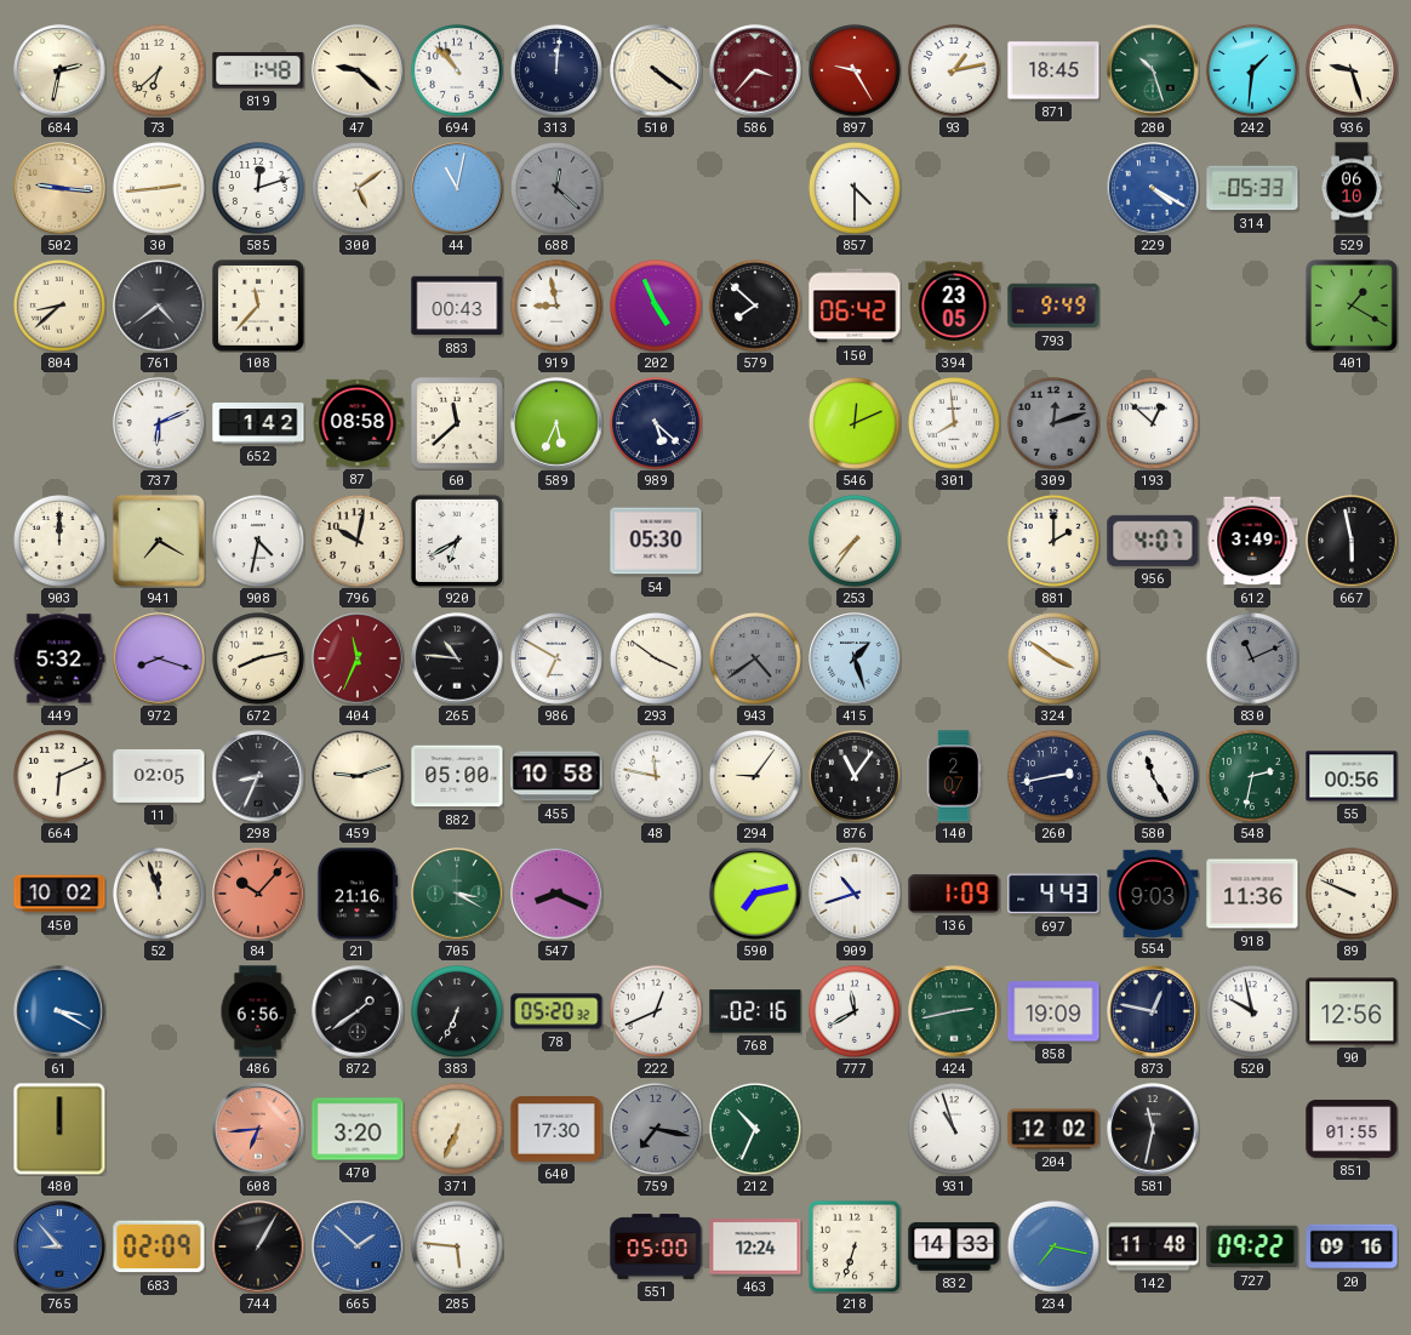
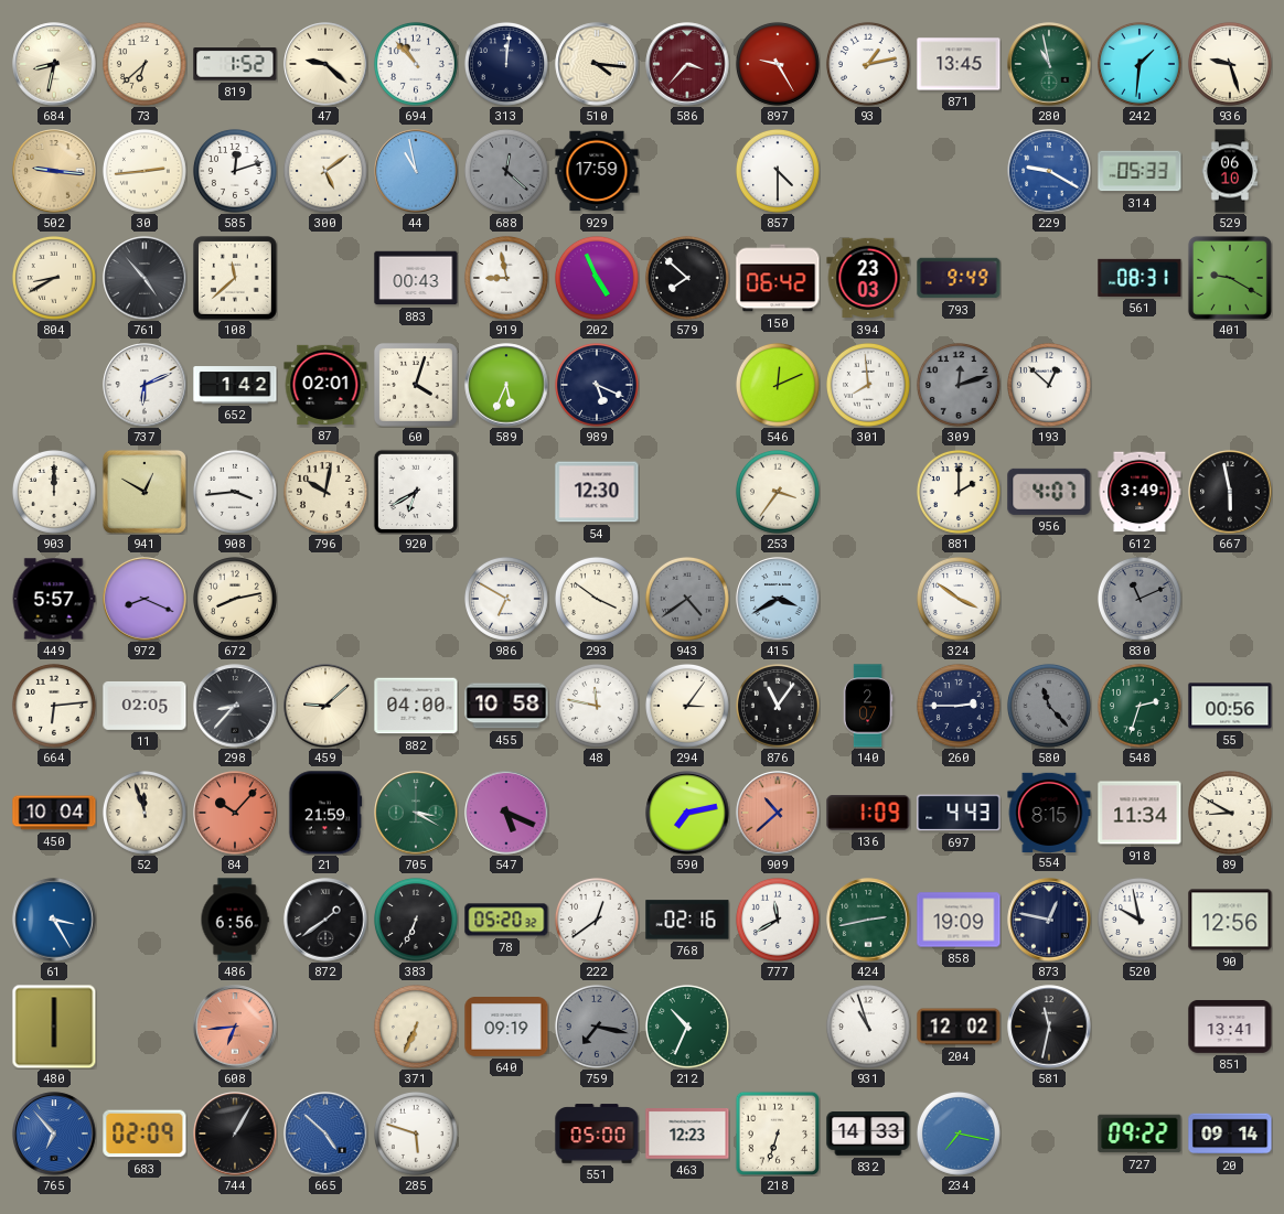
684: 2:32 -> 8:32
819: 1:48 -> 1:52
510: 4:21 -> 4:16
871: 18:45 -> 13:45
280: 10:27 -> 10:58
44: 11:02 -> 10:58
929: none -> 17:59
229: 4:20 -> 9:20
804: 8:38 -> 8:40
761: 4:39 -> 4:53
108: 11:37 -> 11:38
394: 23:05 -> 23:03
561: none -> 08:31
401: 1:20 -> 9:20
87: 08:58 -> 02:01
60: 11:38 -> 4:03
989: 5:22 -> 5:19
941: 7:20 -> 12:50
908: 4:32 -> 3:44
54: 05:30 -> 12:30
253: 7:36 -> 3:36
449: 5:32 -> 5:57
972: 8:18 -> 8:19
404: 11:34 -> none
265: 10:46 -> none
415: 1:27 -> 3:40
664: 6:11 -> 6:14
298: 8:34 -> 8:37
459: 9:12 -> 9:08
882: 05:00 -> 04:00
294: 9:06 -> 3:06
260: 2:43 -> 2:45
580: 11:25 -> 11:23
580 dial: white -> grey
548: 2:32 -> 2:33
450: 10:02 -> 10:04
21: 21:16 -> 21:59
547: 8:19 -> 5:19
909: 10:42 -> 10:38
909 dial: white -> salmon
554: 9:03 -> 8:15
918: 11:36 -> 11:34
89: 9:49 -> 8:50
61: 3:20 -> 3:25
222: 12:41 -> 12:39
480: 12:00 -> 6:00
470: 3:20 -> none
640: 17:30 -> 09:19
851: 01:55 -> 13:41
765: 8:53 -> 6:53
665: 1:52 -> 4:52
285: 5:46 -> 5:48
463: 12:24 -> 12:23
142: 11:48 -> none
20: 09:16 -> 09:14
